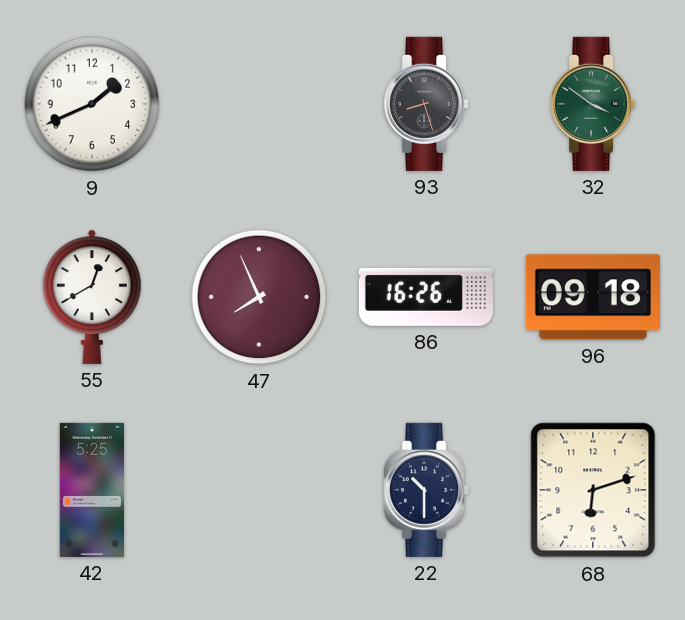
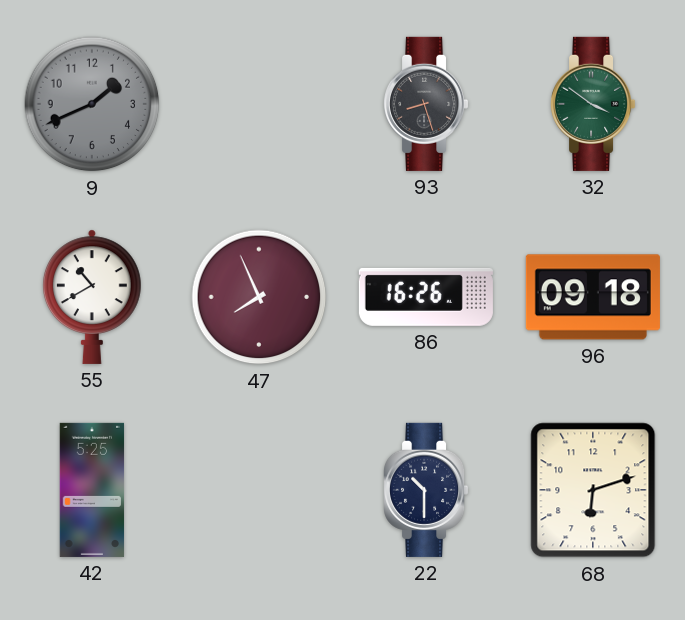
9 dial: white -> grey
55: 12:40 -> 10:40
